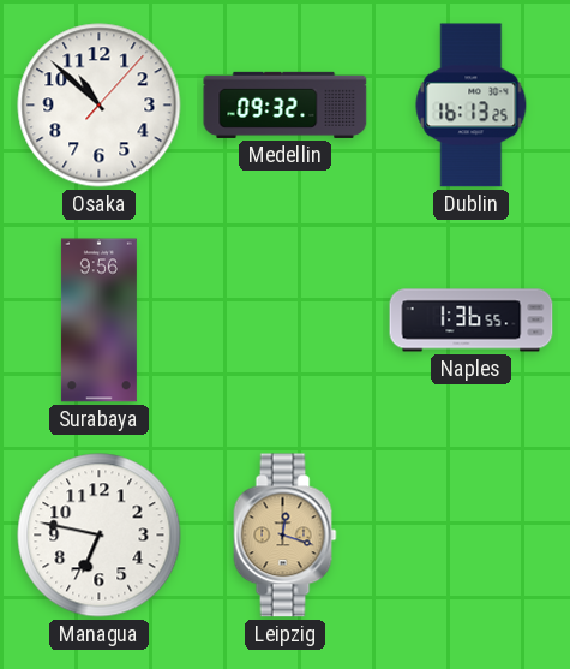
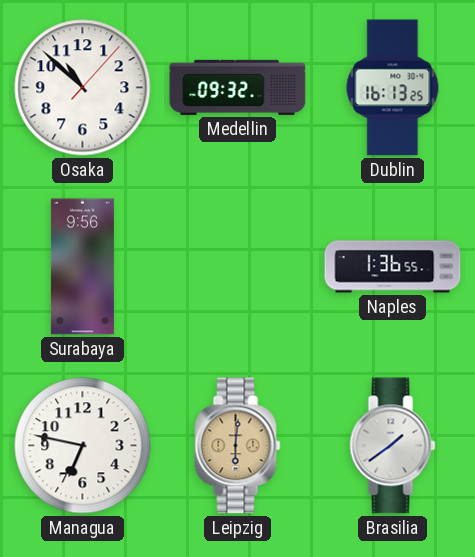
Leipzig: 12:18 -> 6:01
Brasilia: none -> 1:39
